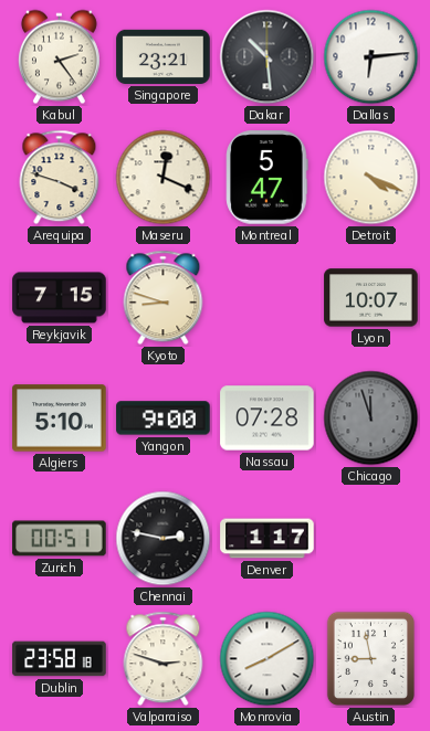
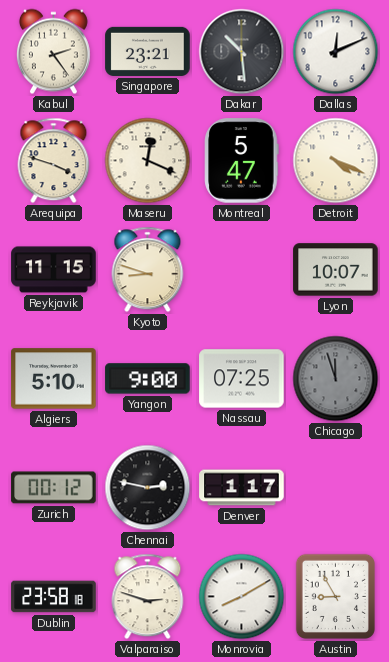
Dallas: 6:14 -> 12:11
Reykjavik: 7:15 -> 11:15
Nassau: 07:28 -> 07:25
Zurich: 00:51 -> 00:12
Austin: 8:58 -> 8:55
